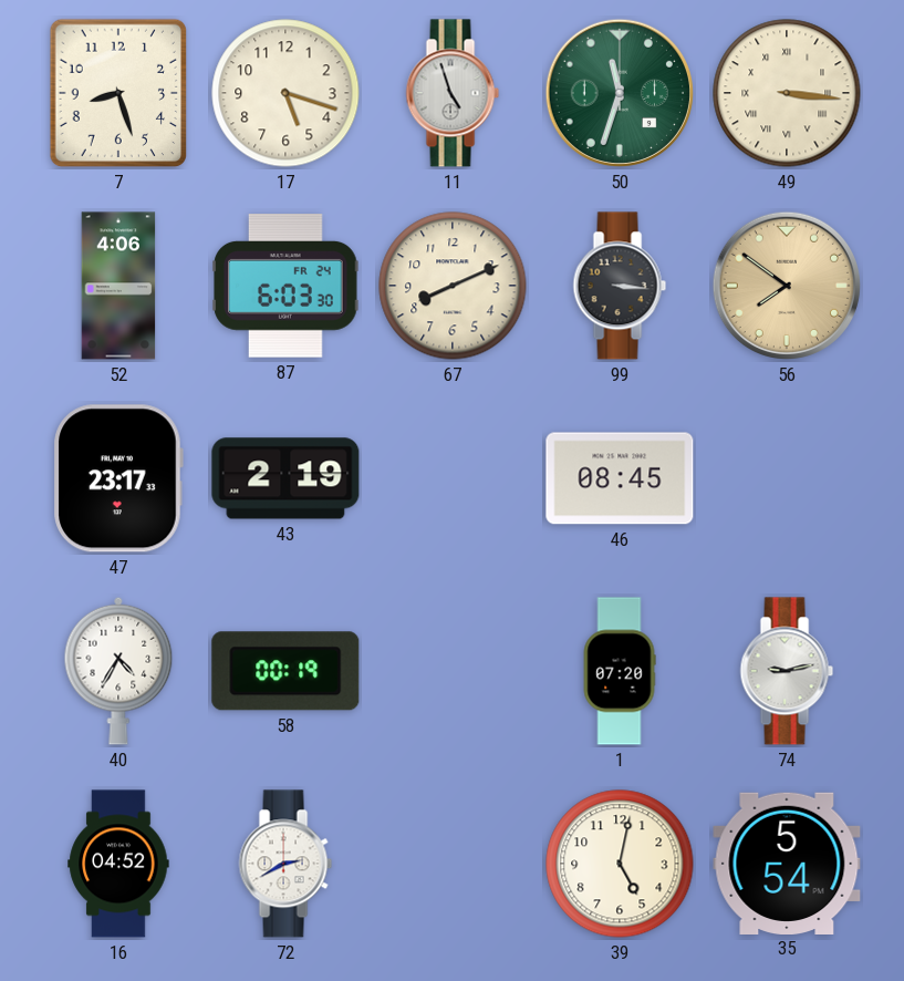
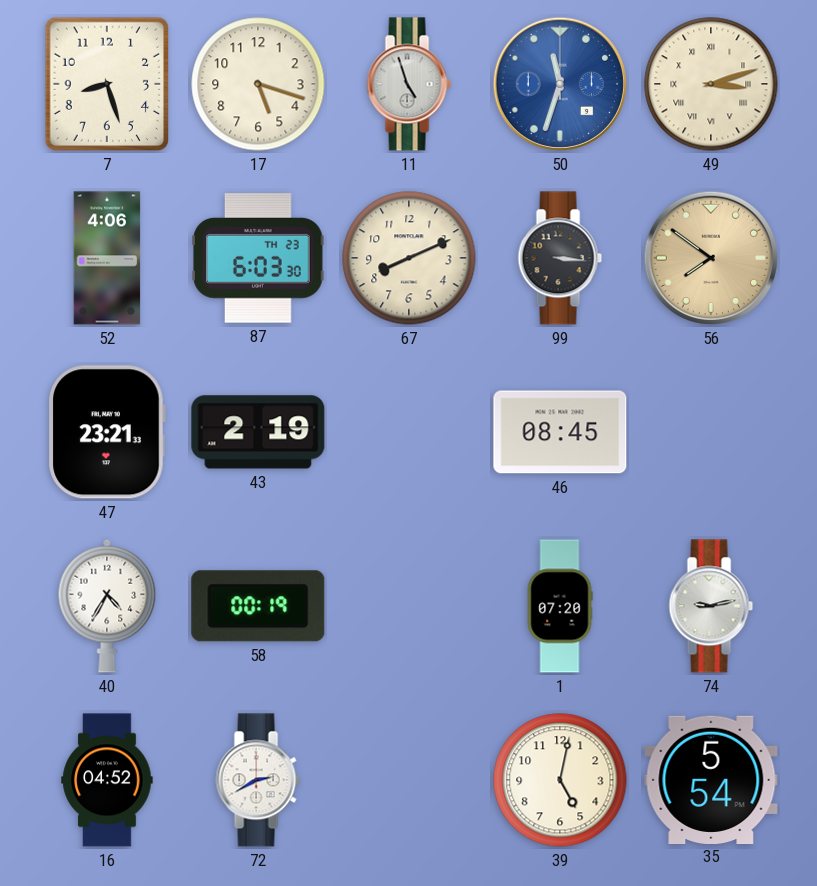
50 dial: green -> blue
49: 3:16 -> 3:12
87 date: FR 24 -> TH 23
47: 23:17 -> 23:21
